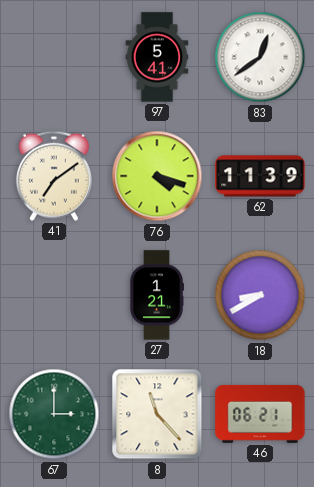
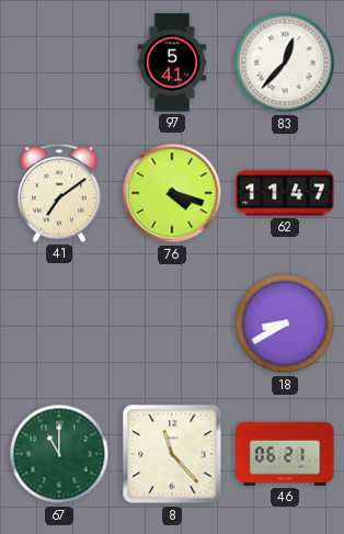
83: 12:39 -> 12:37
62: 11:39 -> 11:47
27: 1:21 -> none
67: 3:00 -> 11:00
